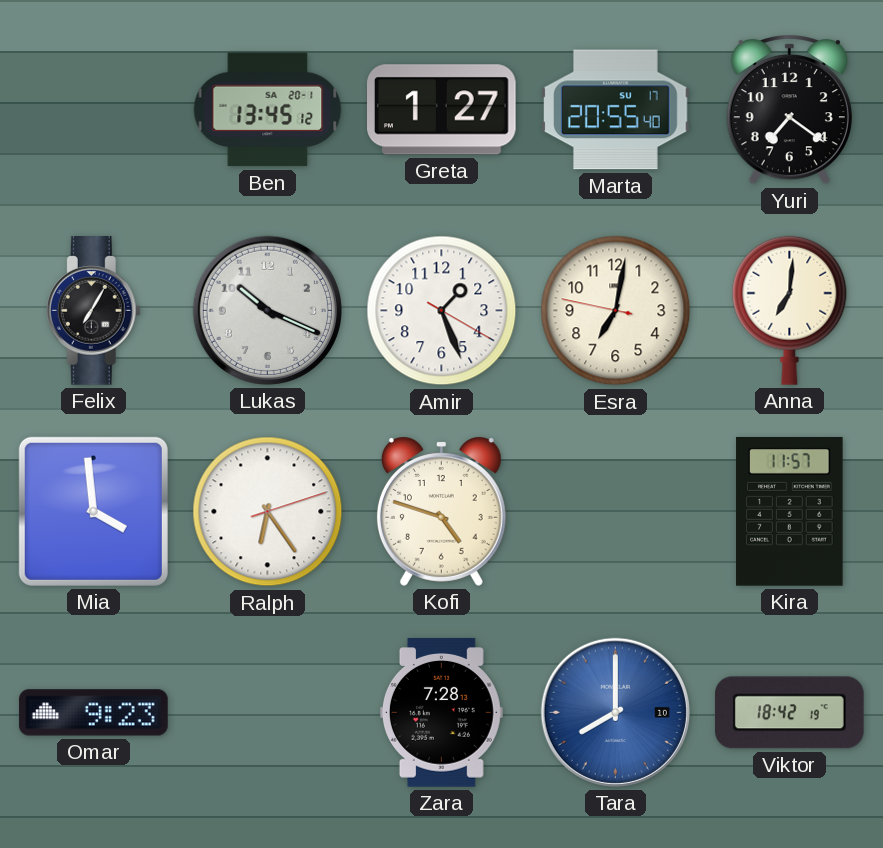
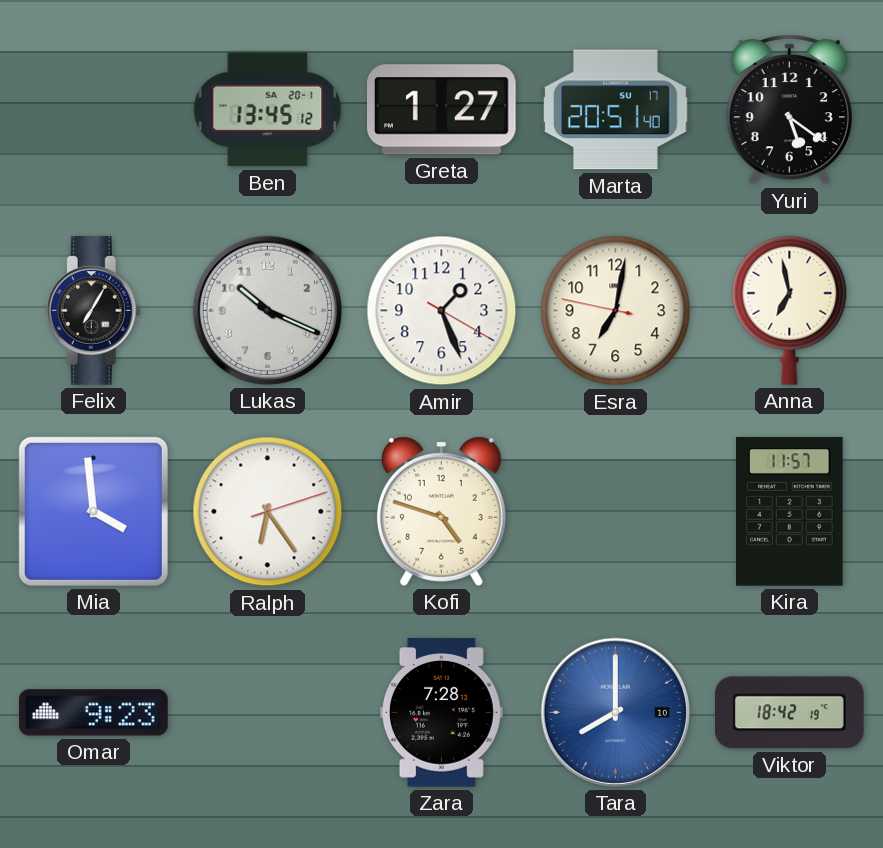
Marta: 20:55 -> 20:51
Yuri: 7:21 -> 5:21
Anna: 7:01 -> 6:58
